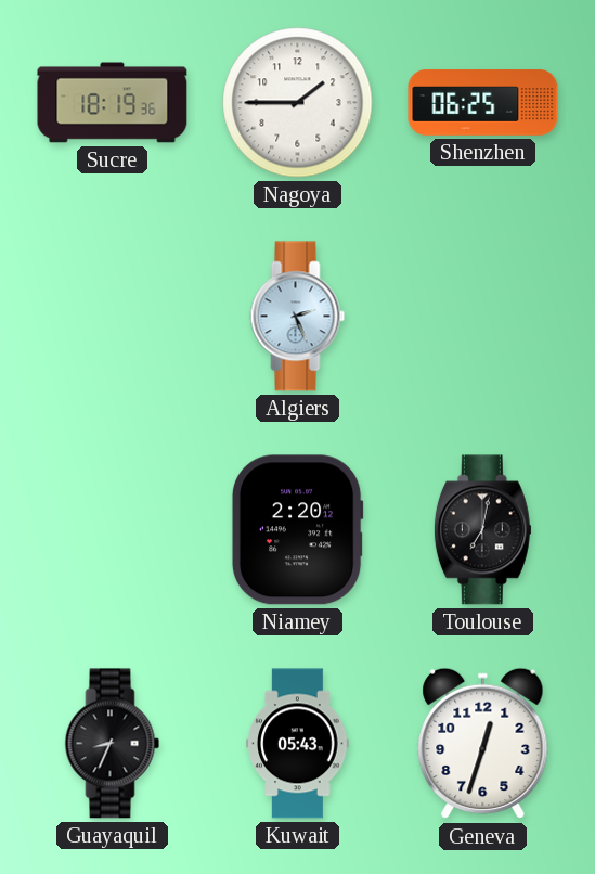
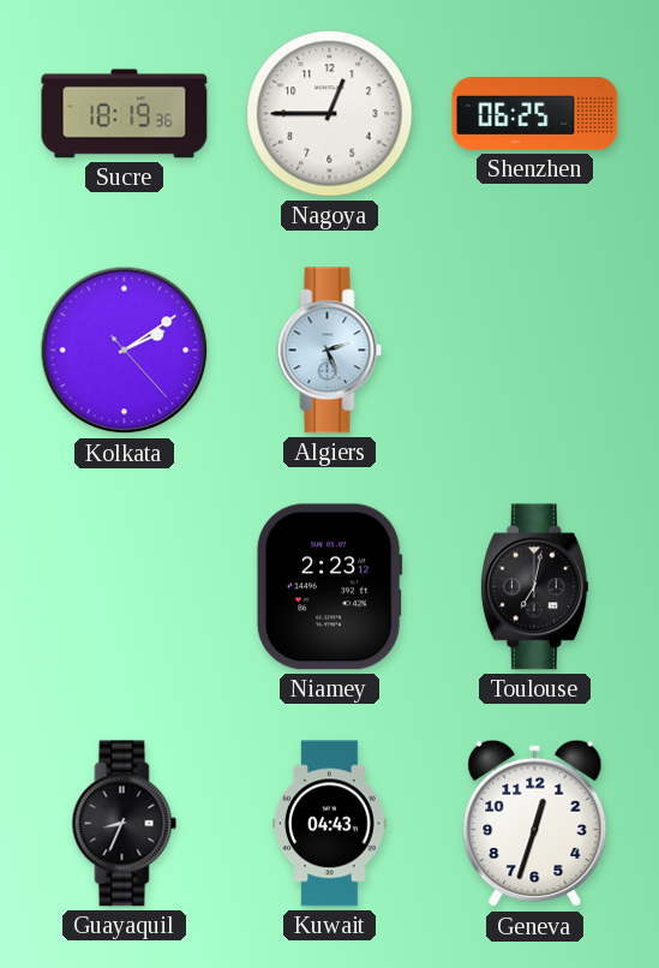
Nagoya: 1:45 -> 12:45
Kolkata: none -> 2:09
Niamey: 2:20 -> 2:23
Kuwait: 05:43 -> 04:43
